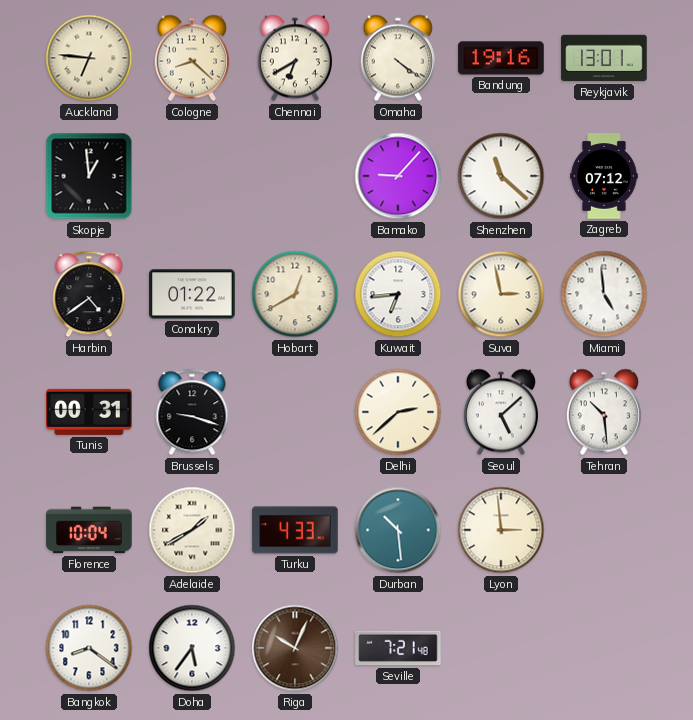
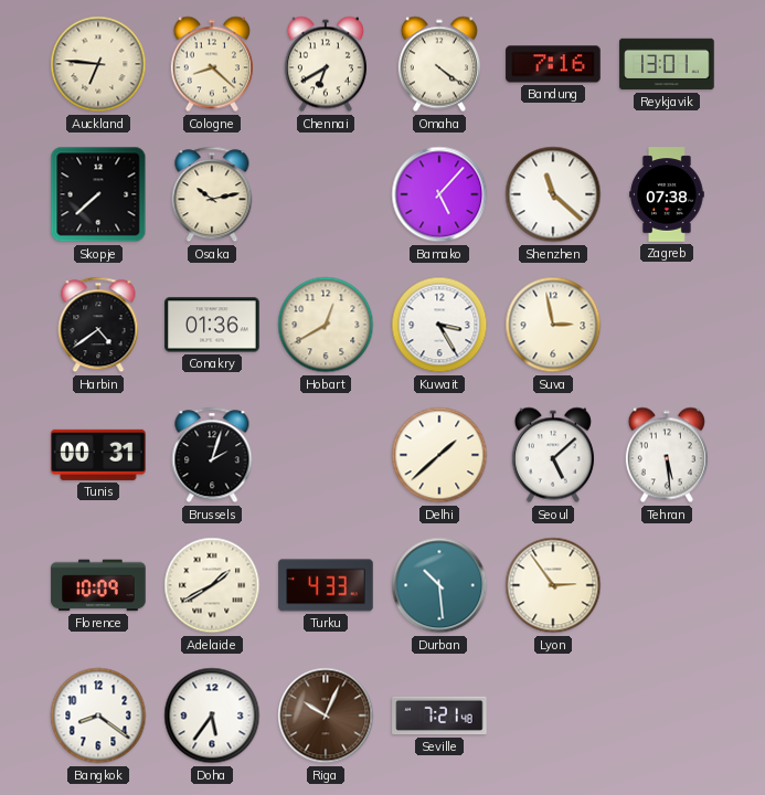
Bandung: 19:16 -> 7:16
Skopje: 12:59 -> 7:38
Osaka: none -> 10:13
Bamako: 9:07 -> 5:07
Zagreb: 07:12 -> 07:38
Conakry: 01:22 -> 01:36
Kuwait: 6:44 -> 3:25
Miami: 4:59 -> none
Brussels: 9:18 -> 2:03
Delhi: 2:38 -> 1:38
Tehran: 10:29 -> 5:29
Florence: 10:04 -> 10:09
Lyon: 2:59 -> 2:54
